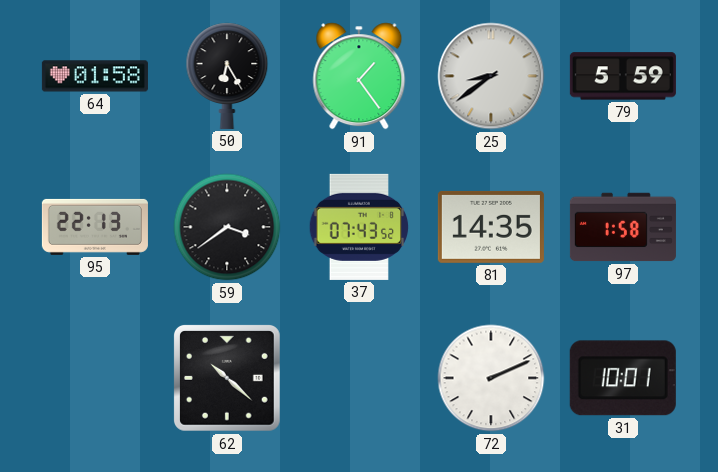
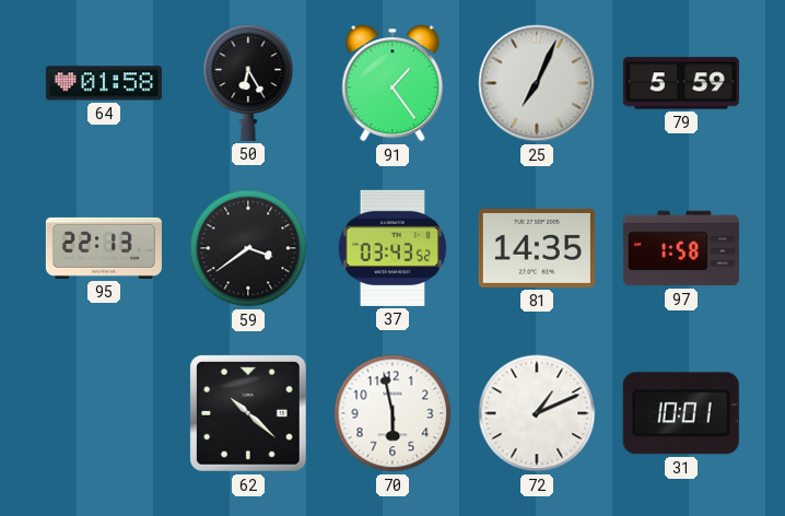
25: 8:39 -> 7:04
37: 07:43 -> 03:43
70: none -> 5:58
72: 2:11 -> 1:11
